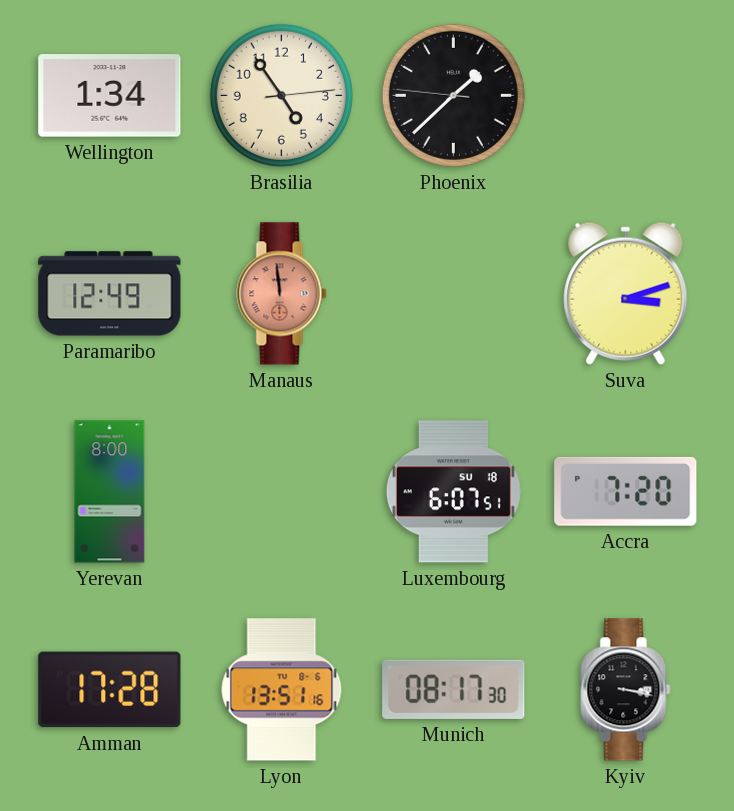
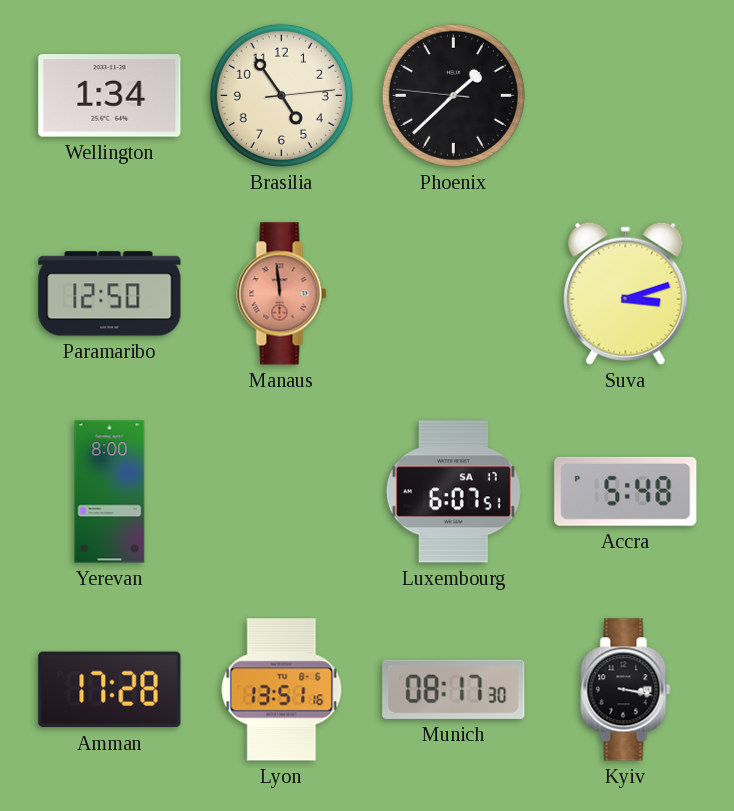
Paramaribo: 12:49 -> 12:50
Luxembourg date: SU 18 -> SA 17
Accra: 7:20 -> 5:48
